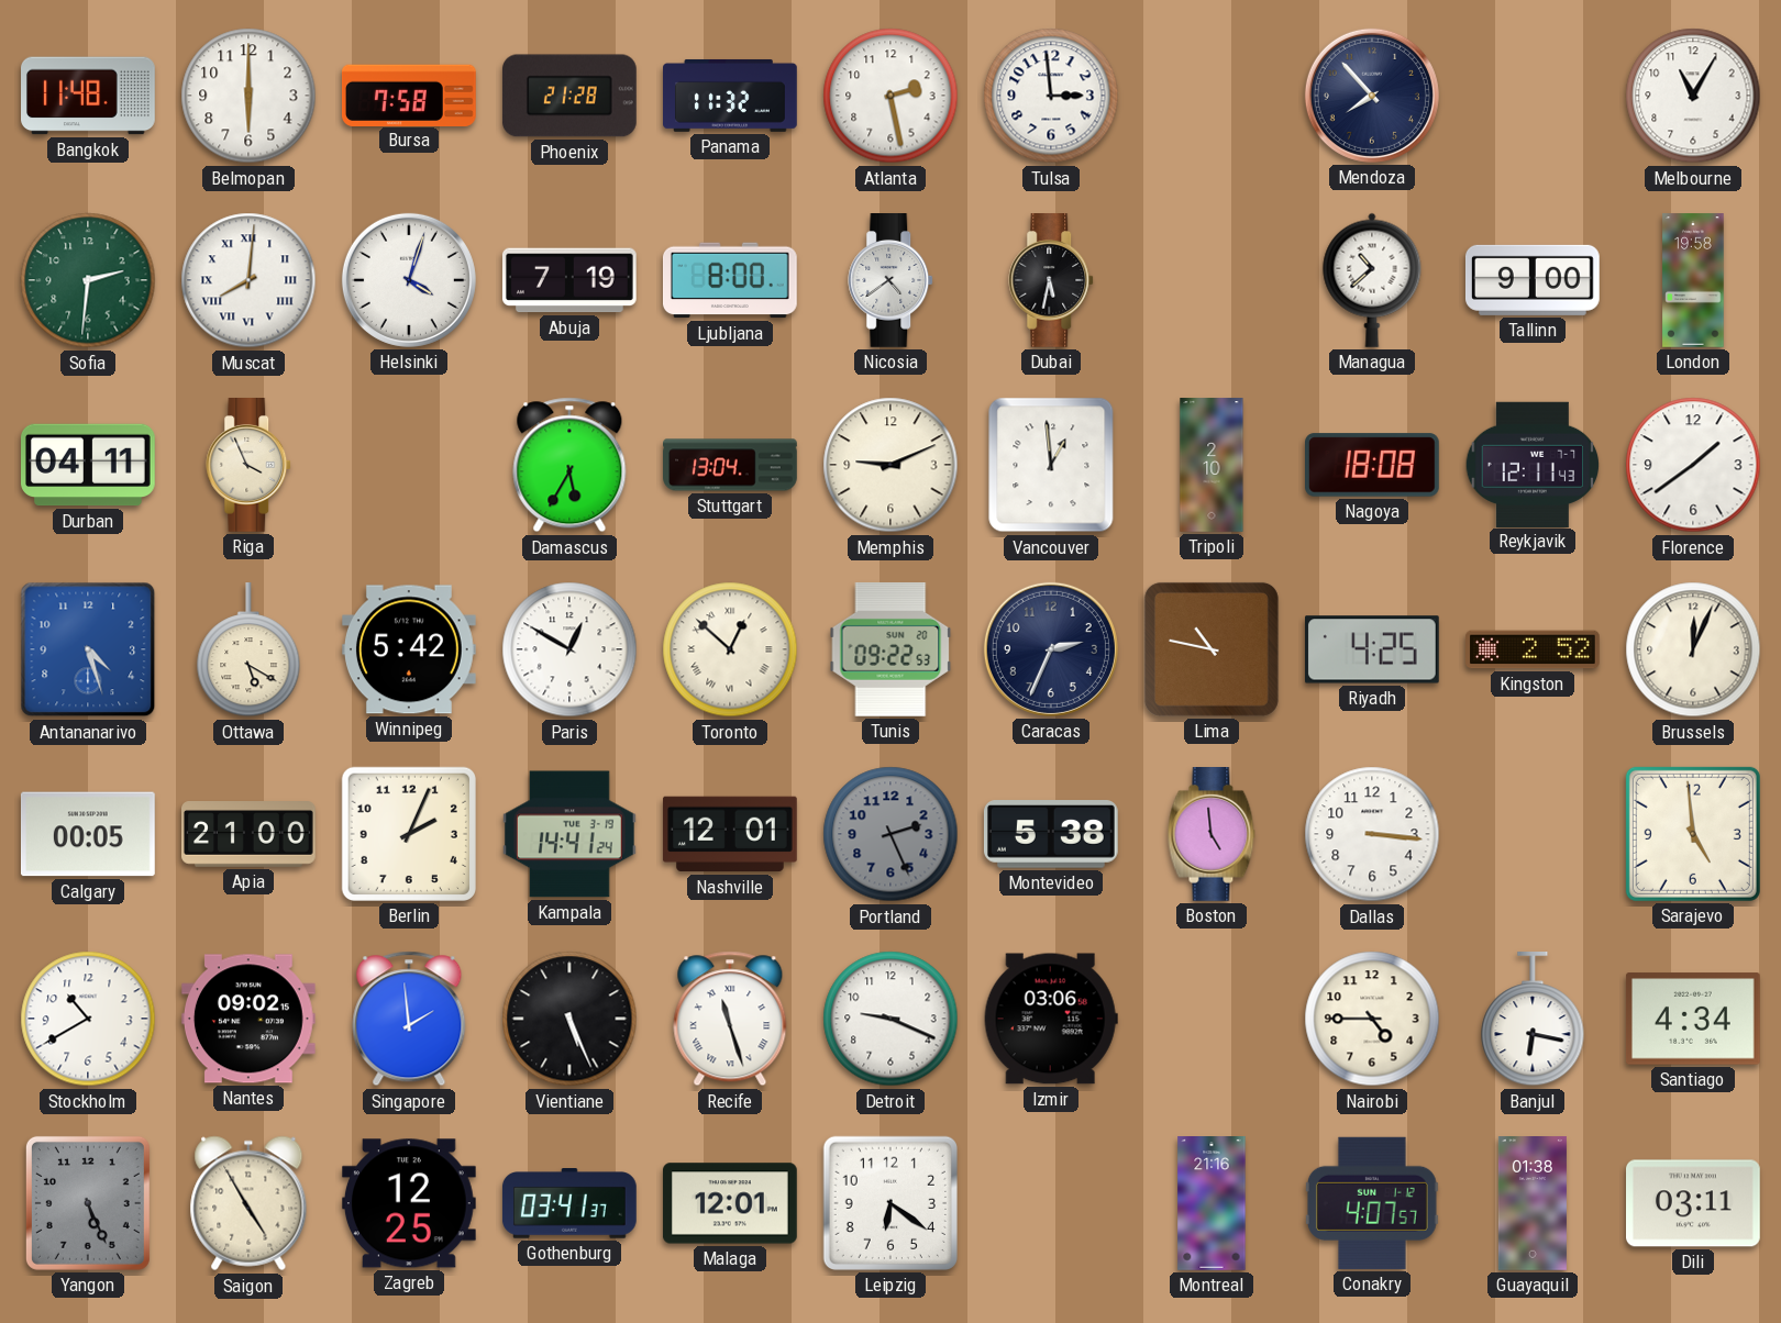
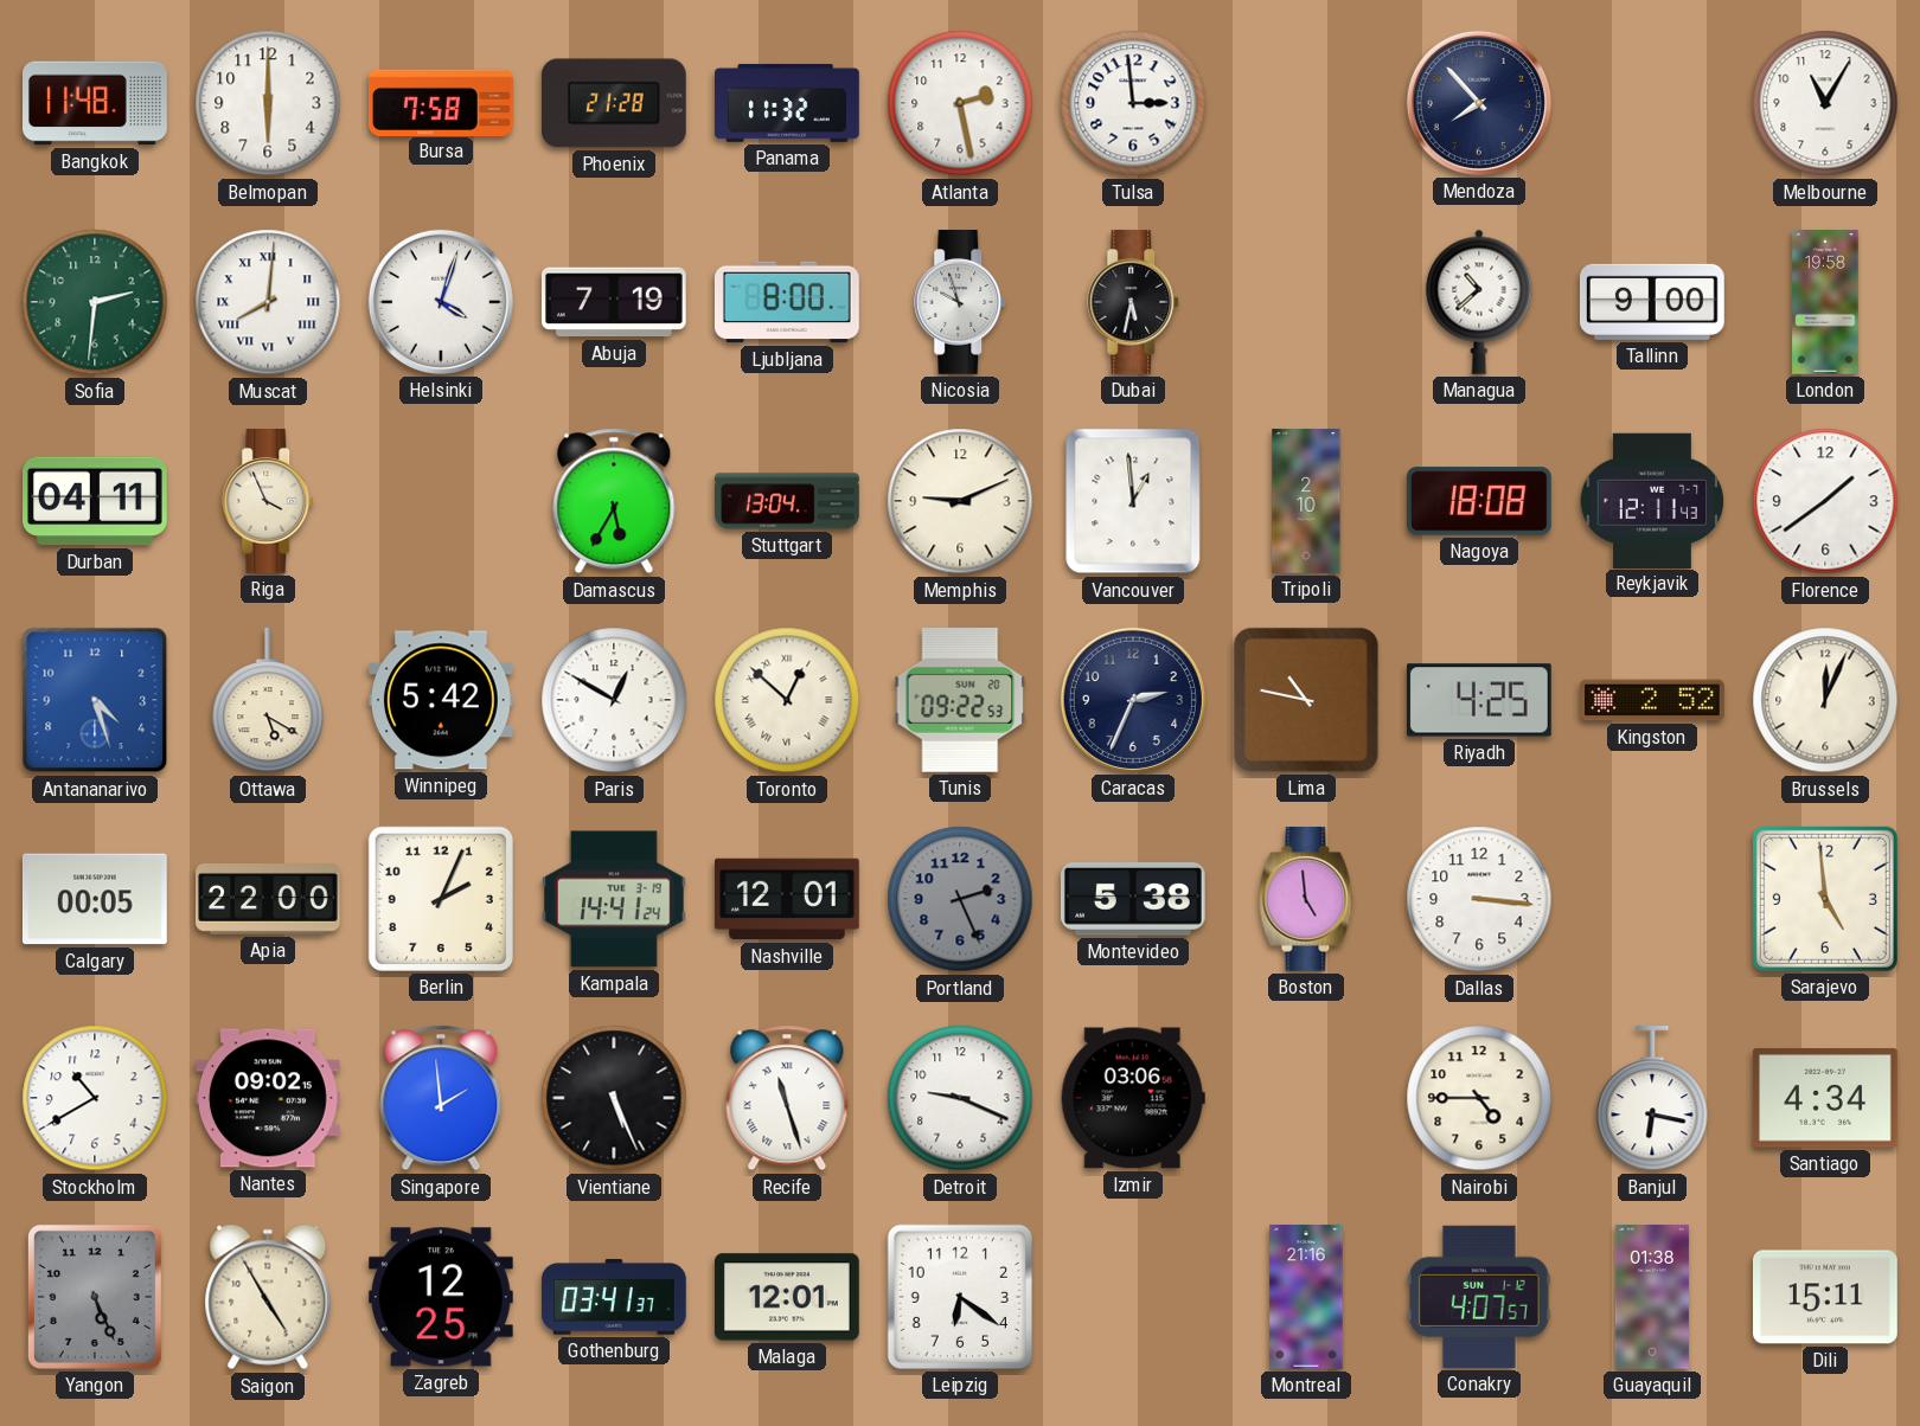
Nicosia: 4:39 -> 9:57
Apia: 21:00 -> 22:00
Dili: 03:11 -> 15:11
